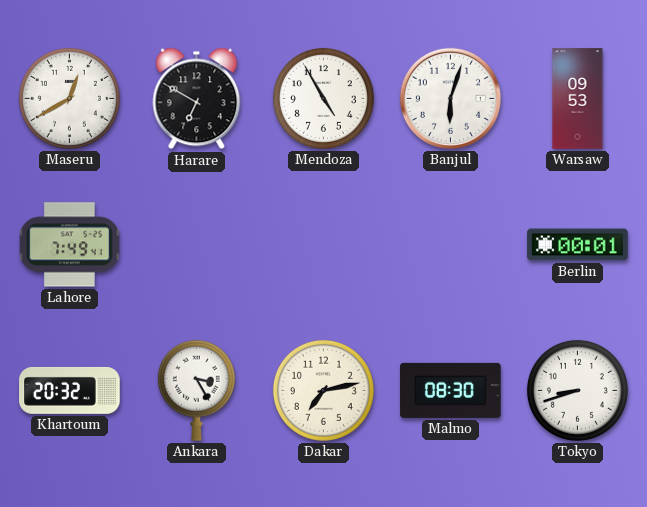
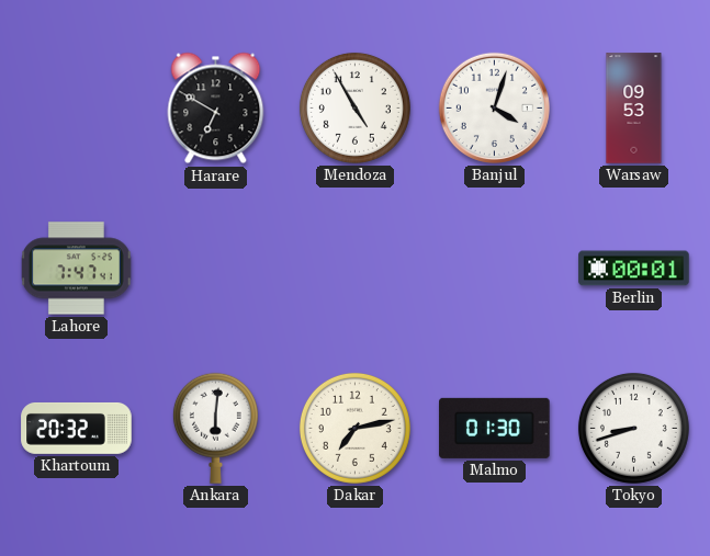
Maseru: 12:40 -> none
Banjul: 6:03 -> 4:03
Lahore: 7:49 -> 7:47
Ankara: 3:25 -> 6:01
Malmo: 08:30 -> 01:30
